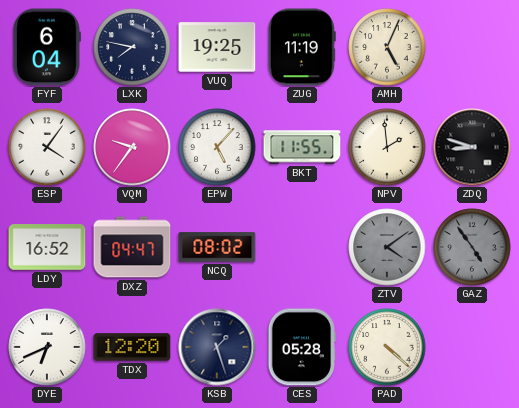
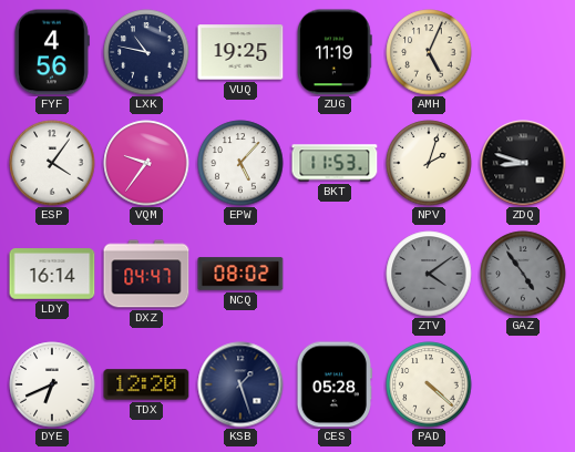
FYF: 6:04 -> 4:56
LXK: 7:47 -> 10:47
BKT: 11:55 -> 11:53
NPV: 1:59 -> 2:03
LDY: 16:52 -> 16:14
